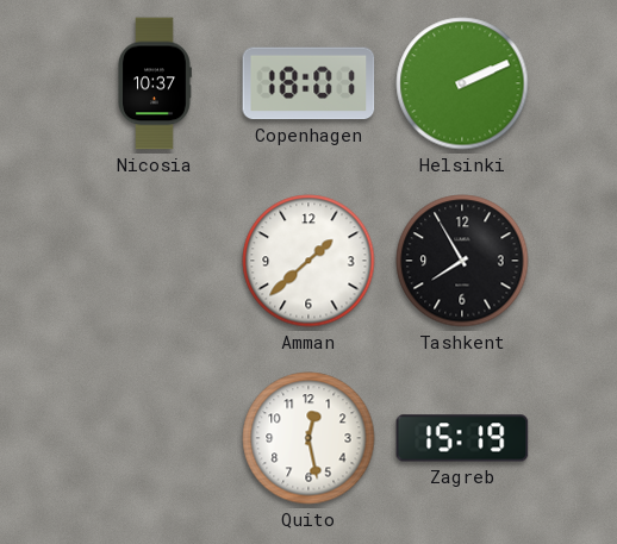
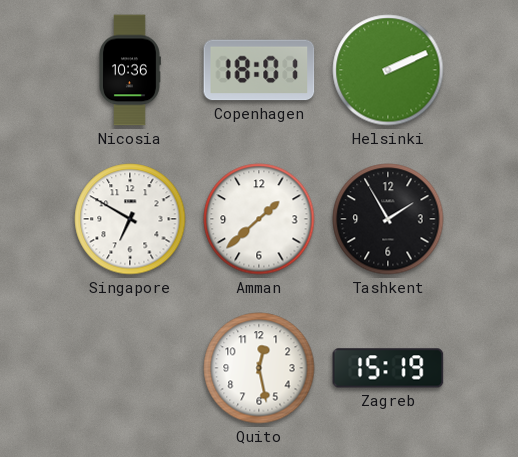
Nicosia: 10:37 -> 10:36
Singapore: none -> 6:50
Tashkent: 7:55 -> 1:55
